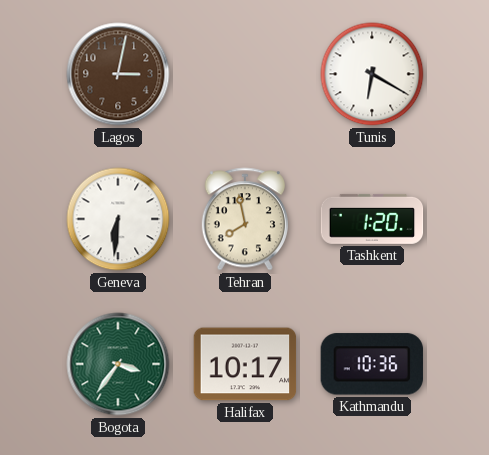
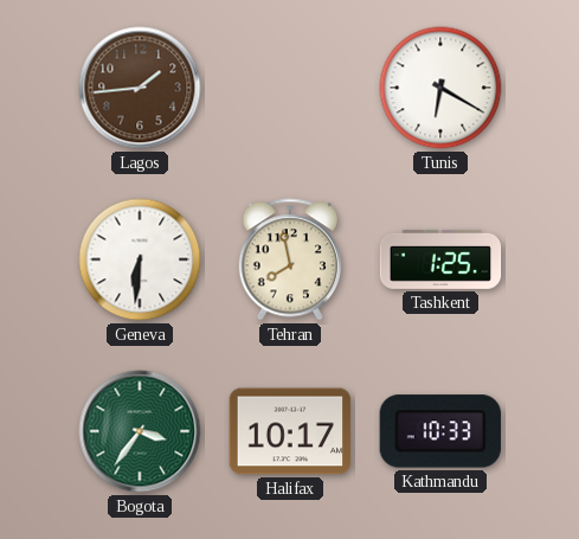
Lagos: 3:02 -> 1:44
Tashkent: 1:20 -> 1:25
Kathmandu: 10:36 -> 10:33
